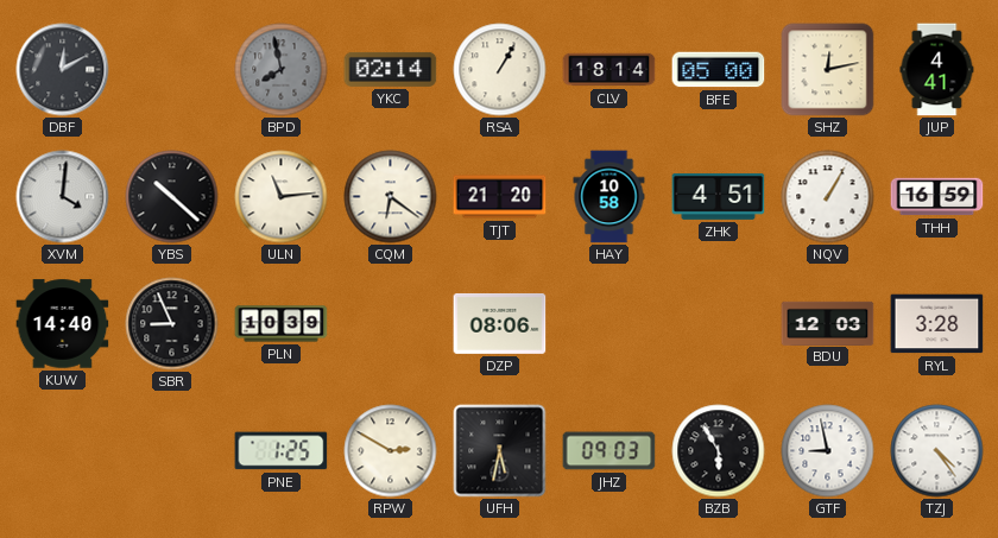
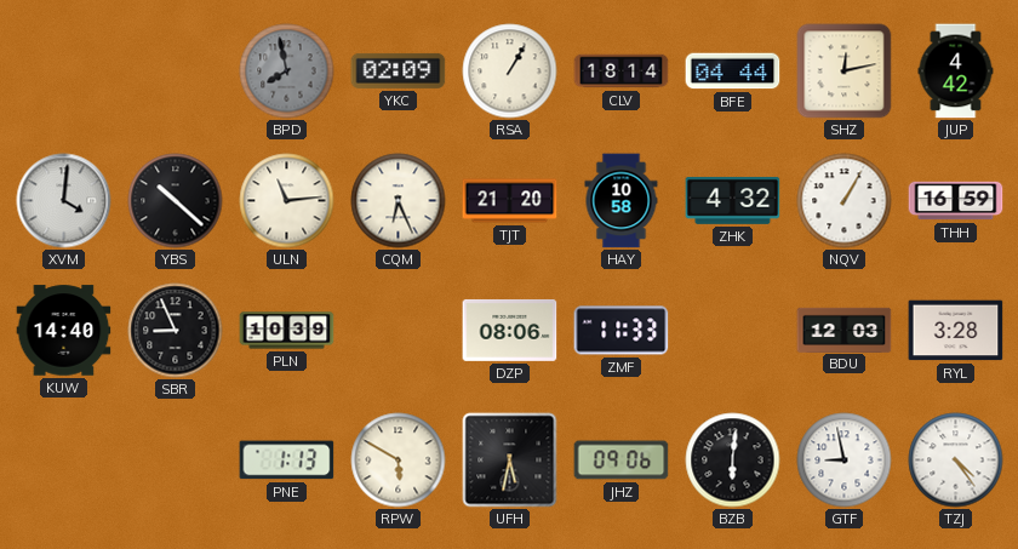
DBF: 12:10 -> none
YKC: 02:14 -> 02:09
BFE: 05:00 -> 04:44
JUP: 4:41 -> 4:42
CQM: 6:21 -> 6:26
ZHK: 4:51 -> 4:32
ZMF: none -> 11:33
PNE: 1:25 -> 1:13
RPW: 2:50 -> 5:50
JHZ: 09:03 -> 09:06
BZB: 5:55 -> 6:01
